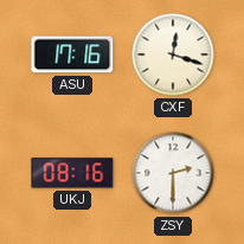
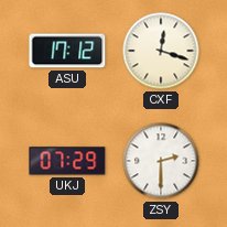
ASU: 17:16 -> 17:12
UKJ: 08:16 -> 07:29
